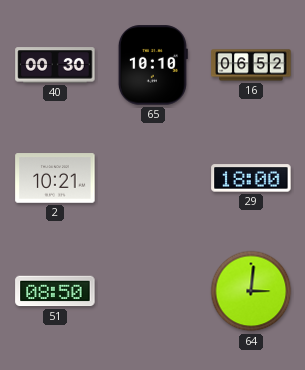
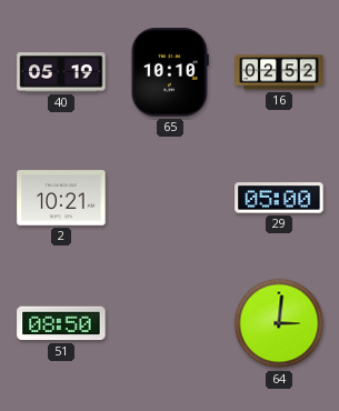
40: 00:30 -> 05:19
16: 06:52 -> 02:52
29: 18:00 -> 05:00
